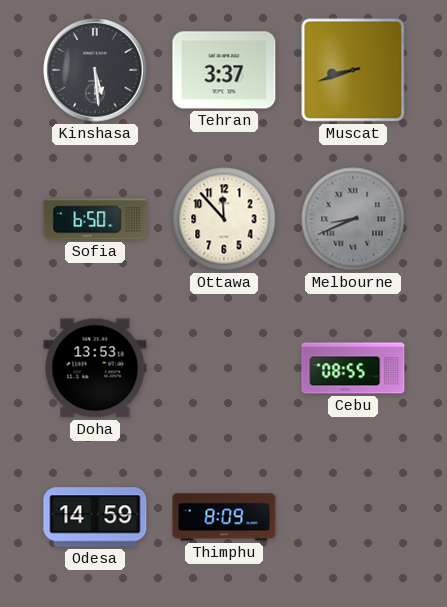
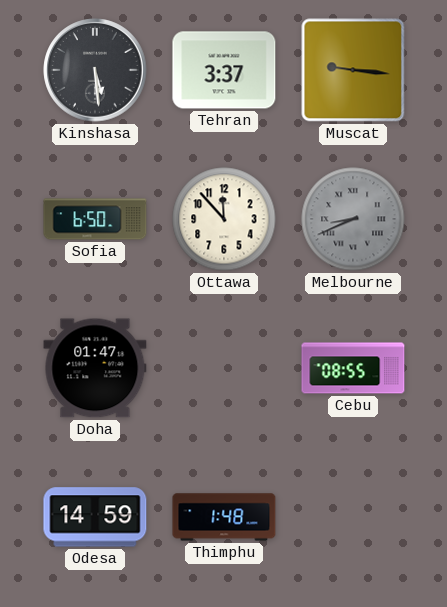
Muscat: 8:42 -> 9:16
Doha: 13:53 -> 01:47
Thimphu: 8:09 -> 1:48
